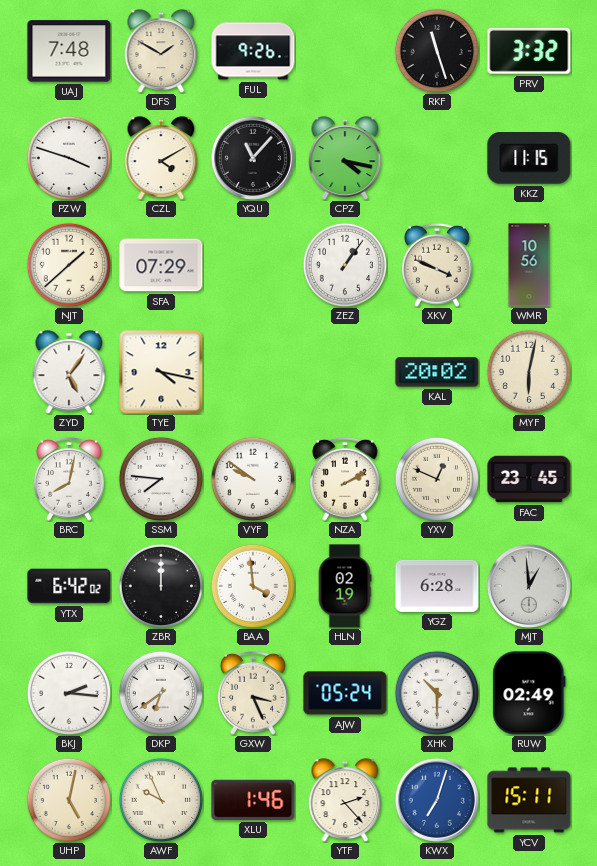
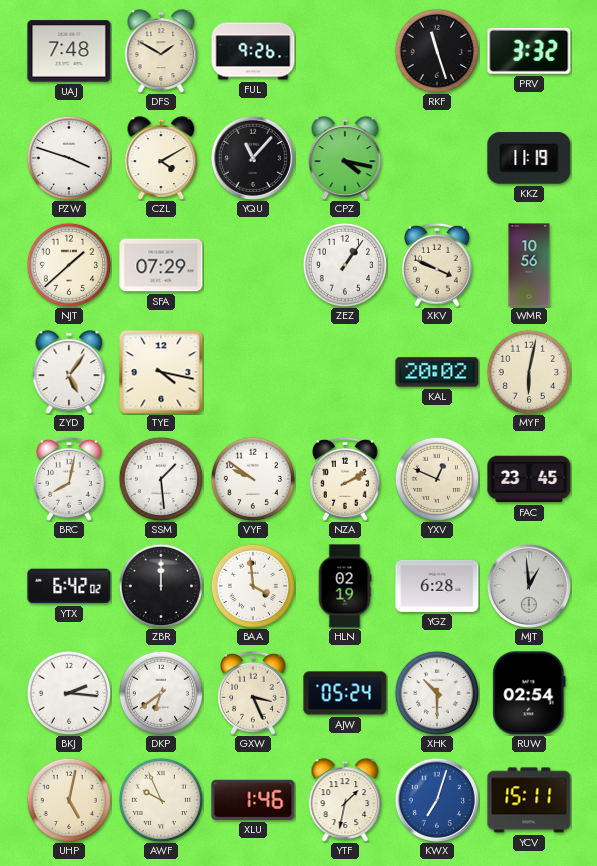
KKZ: 11:15 -> 11:19
SSM: 7:46 -> 1:29
RUW: 02:49 -> 02:54
YTF: 2:23 -> 1:32
